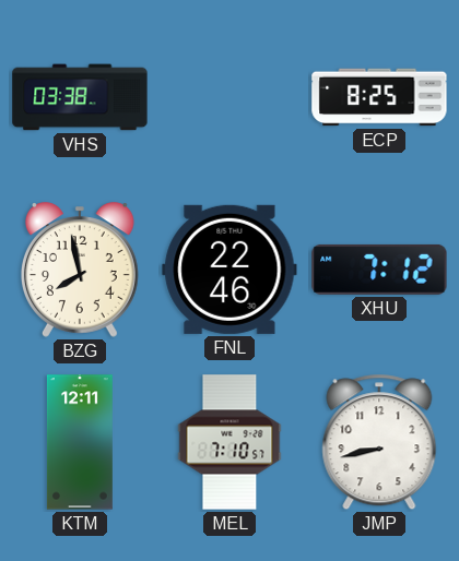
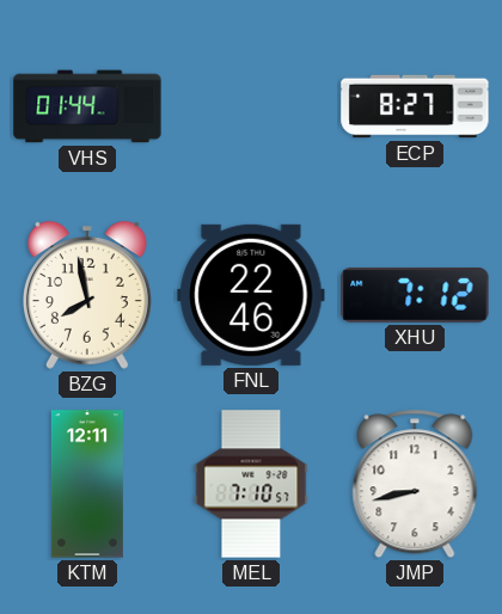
VHS: 03:38 -> 01:44
ECP: 8:25 -> 8:27
